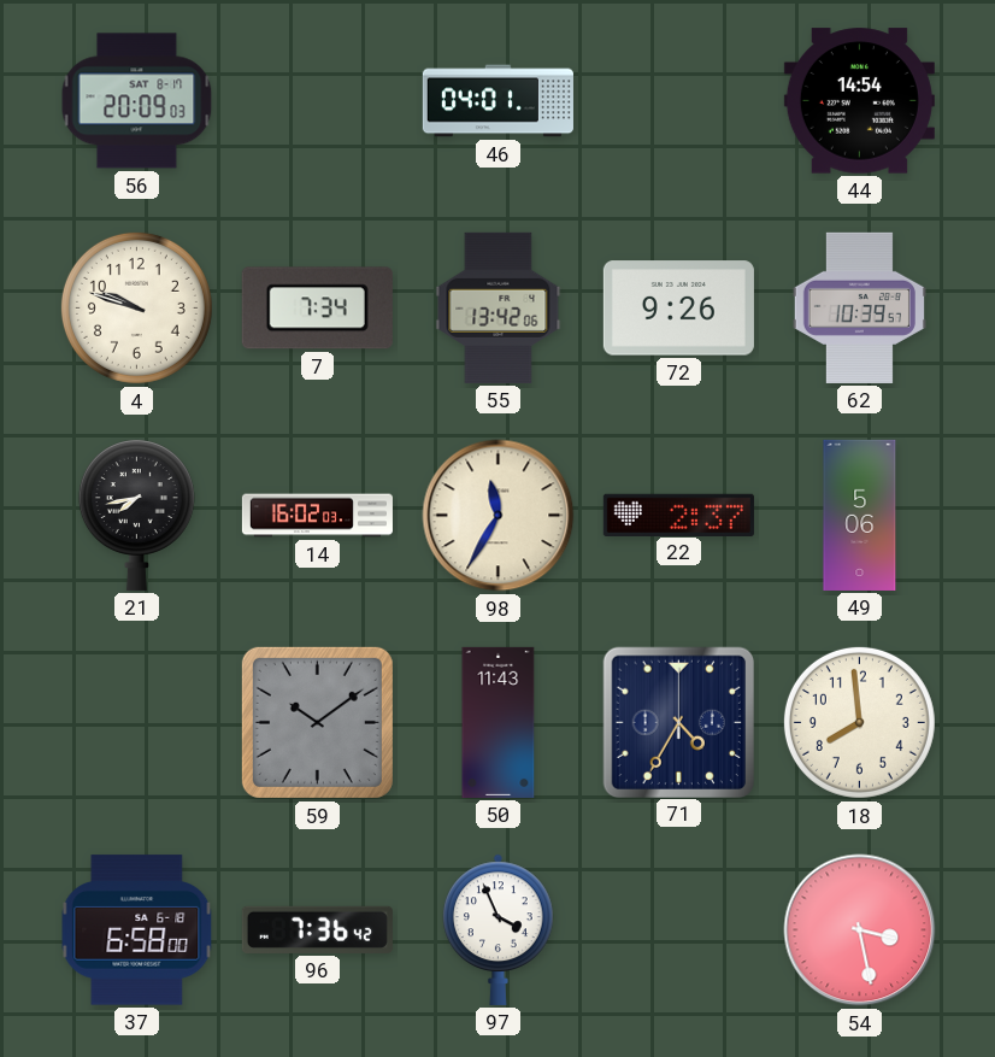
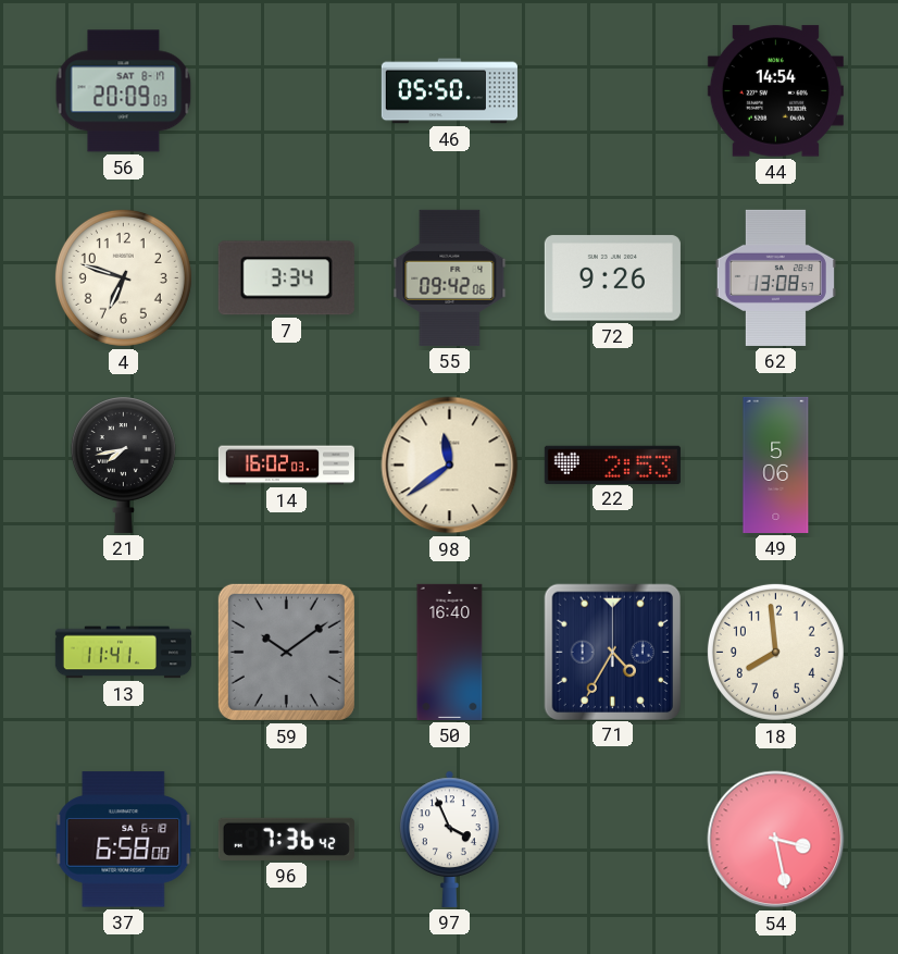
46: 04:01 -> 05:50
4: 9:48 -> 6:48
7: 7:34 -> 3:34
55: 13:42 -> 09:42
62: 10:39 -> 13:08
98: 11:35 -> 11:39
22: 2:37 -> 2:53
13: none -> 11:41
50: 11:43 -> 16:40
